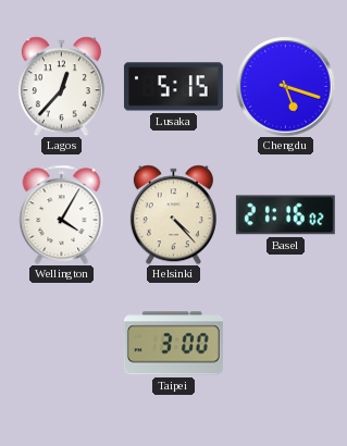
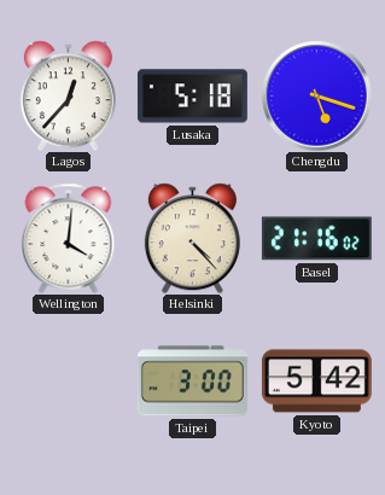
Lusaka: 5:15 -> 5:18
Wellington: 4:05 -> 4:01
Kyoto: none -> 5:42
